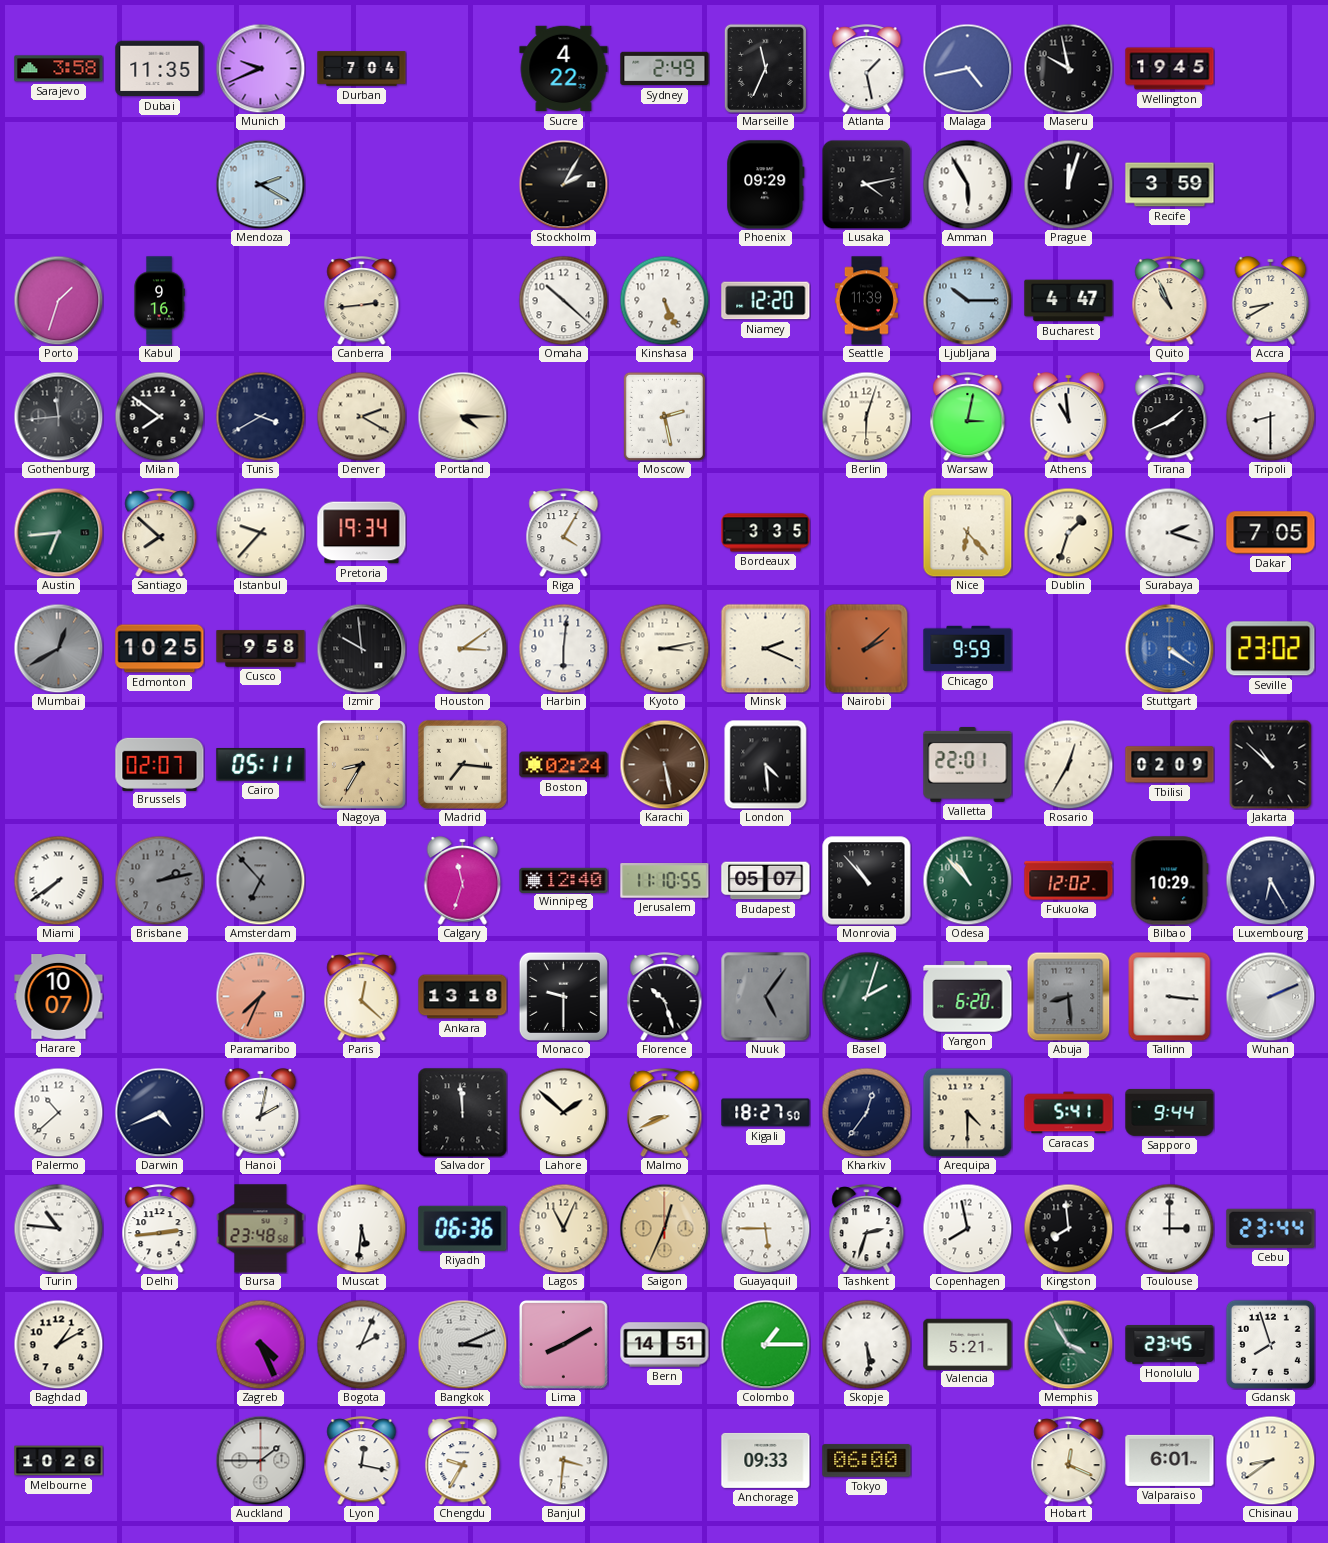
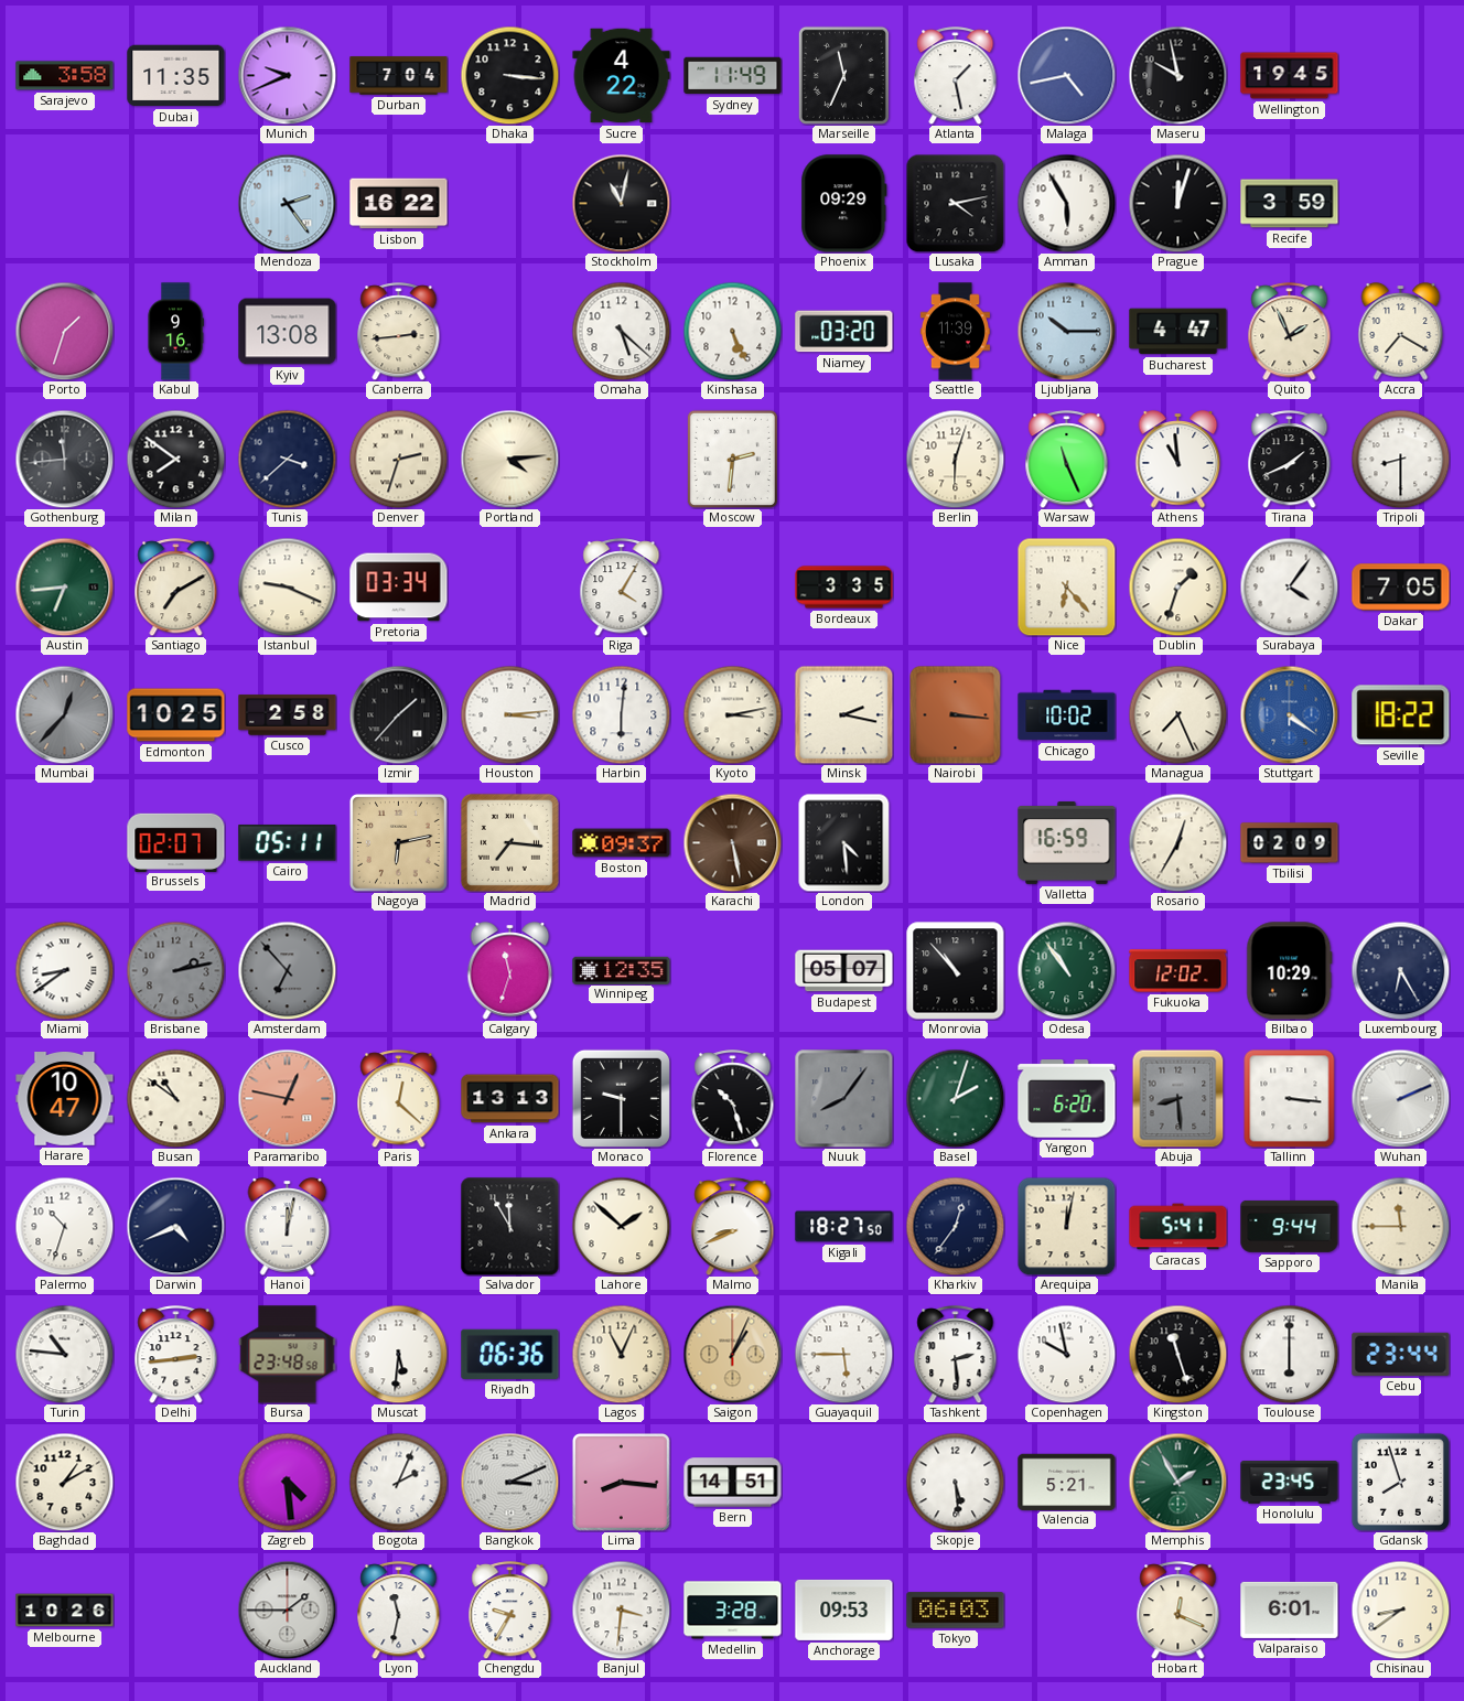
Dhaka: none -> 3:16
Sydney: 2:49 -> 11:49
Mendoza: 2:20 -> 2:24
Lisbon: none -> 16:22
Stockholm: 2:05 -> 11:02
Kyiv: none -> 13:08
Omaha: 10:22 -> 5:22
Niamey: 12:20 -> 03:20
Quito: 10:56 -> 1:56
Accra: 8:40 -> 7:20
Tunis: 3:40 -> 3:38
Denver: 2:20 -> 2:33
Portland: 4:15 -> 4:14
Moscow: 2:28 -> 2:31
Warsaw: 3:02 -> 11:26
Santiago: 7:52 -> 7:10
Istanbul: 9:37 -> 9:19
Pretoria: 19:34 -> 03:34
Surabaya: 2:18 -> 4:06
Mumbai: 12:40 -> 12:37
Cusco: 9:58 -> 2:58
Izmir: 9:59 -> 1:37
Houston: 3:09 -> 3:14
Minsk: 2:19 -> 2:17
Nairobi: 2:08 -> 3:16
Chicago: 9:59 -> 10:02
Managua: none -> 7:26
Seville: 23:02 -> 18:22
Nagoya: 8:35 -> 6:13
Boston: 02:24 -> 09:37
Valletta: 22:01 -> 16:59
Jakarta: 10:52 -> none
Miami: 7:39 -> 8:39
Winnipeg: 12:40 -> 12:35
Jerusalem: 11:10 -> none
Odesa: 10:53 -> 10:54
Harare: 10:07 -> 10:47
Busan: none -> 10:51
Paramaribo: 7:34 -> 12:47
Ankara: 13:18 -> 13:13
Nuuk: 5:06 -> 8:06
Palermo: 10:38 -> 10:33
Hanoi: 2:02 -> 12:02
Salvador: 11:59 -> 11:55
Arequipa: 4:30 -> 12:02
Manila: none -> 11:45
Saigon: 12:34 -> 1:04
Tashkent: 2:33 -> 2:29
Copenhagen: 7:58 -> 9:58
Kingston: 7:59 -> 11:27
Toulouse: 3:00 -> 6:00
Zagreb: 4:26 -> 4:29
Lima: 8:10 -> 8:16
Colombo: 1:15 -> none
Memphis: 3:55 -> 1:55
Lyon: 12:17 -> 11:32
Medellin: none -> 3:28
Anchorage: 09:33 -> 09:53
Tokyo: 06:00 -> 06:03
